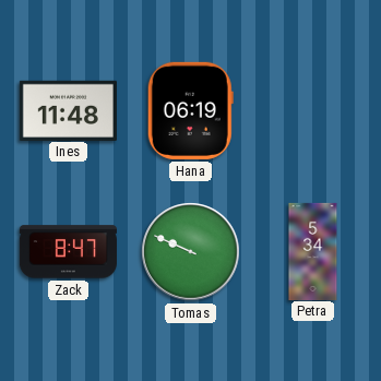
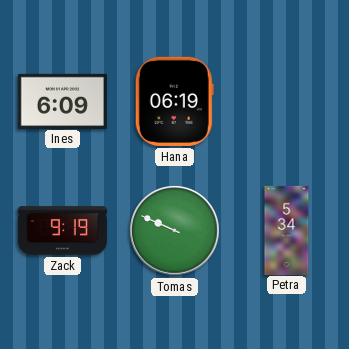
Ines: 11:48 -> 6:09
Zack: 8:47 -> 9:19
